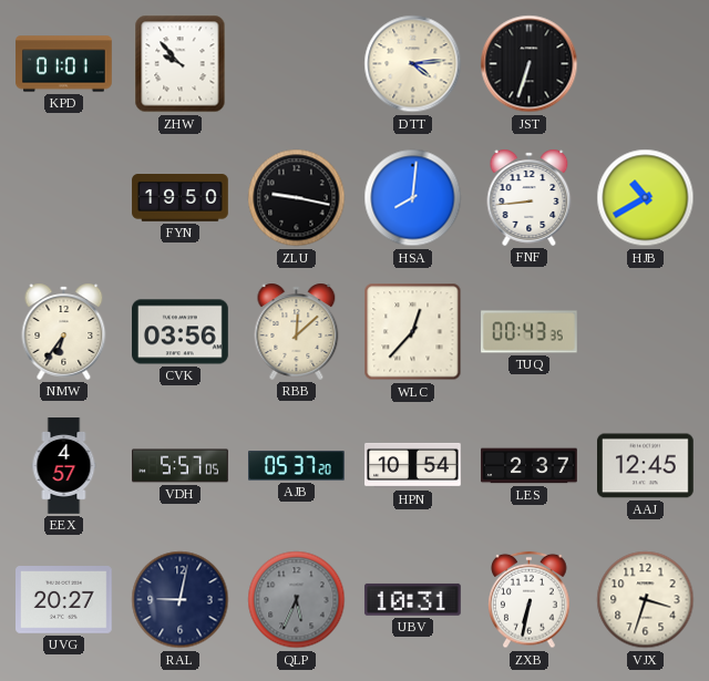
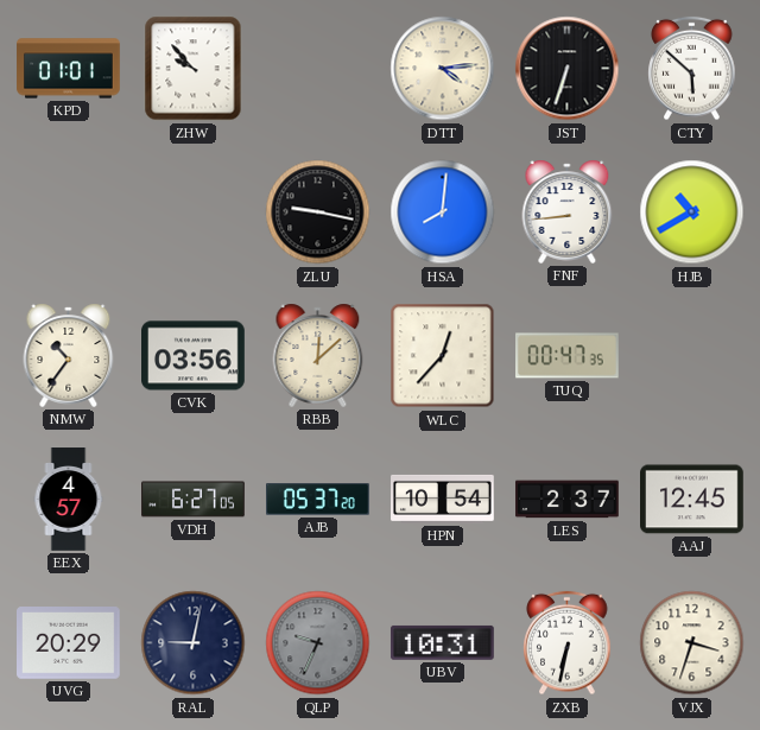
CTY: none -> 5:52
FYN: 19:50 -> none
NMW: 6:36 -> 10:36
TUQ: 00:43 -> 00:47
VDH: 5:57 -> 6:27
UVG: 20:27 -> 20:29
QLP: 5:34 -> 9:34
